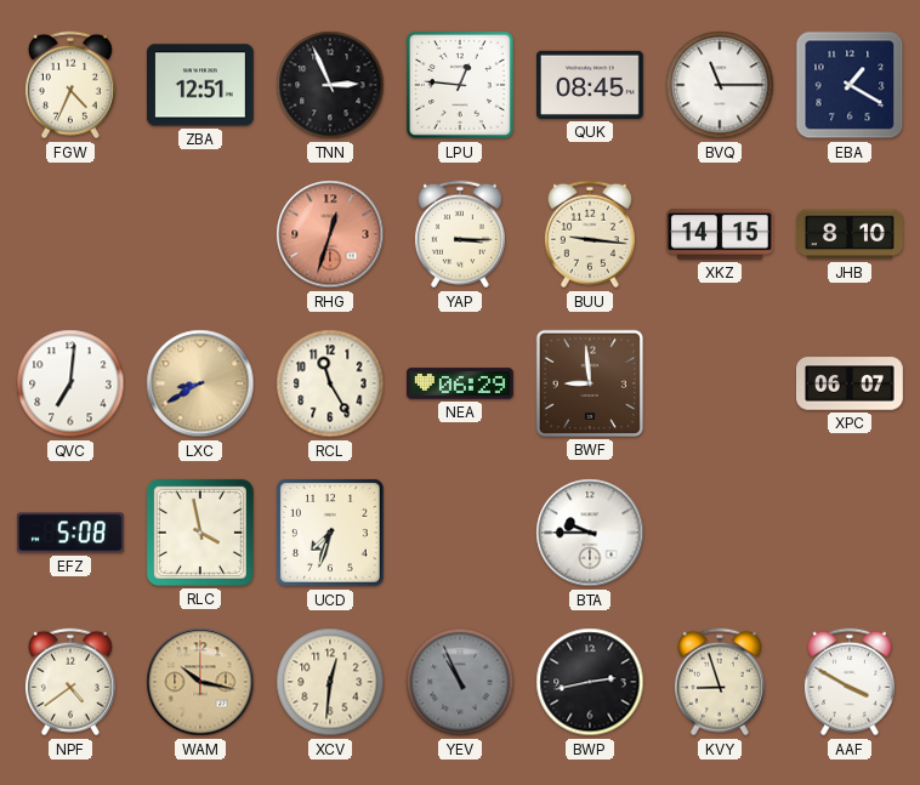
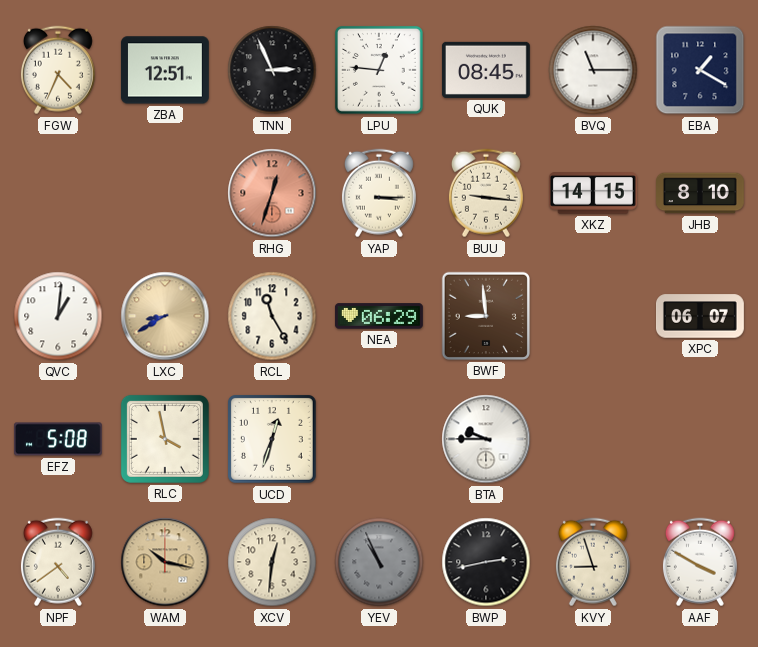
QVC: 7:01 -> 1:01
UCD: 7:33 -> 12:33
